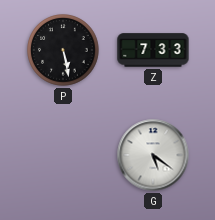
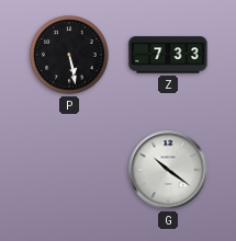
G: 5:21 -> 10:21
